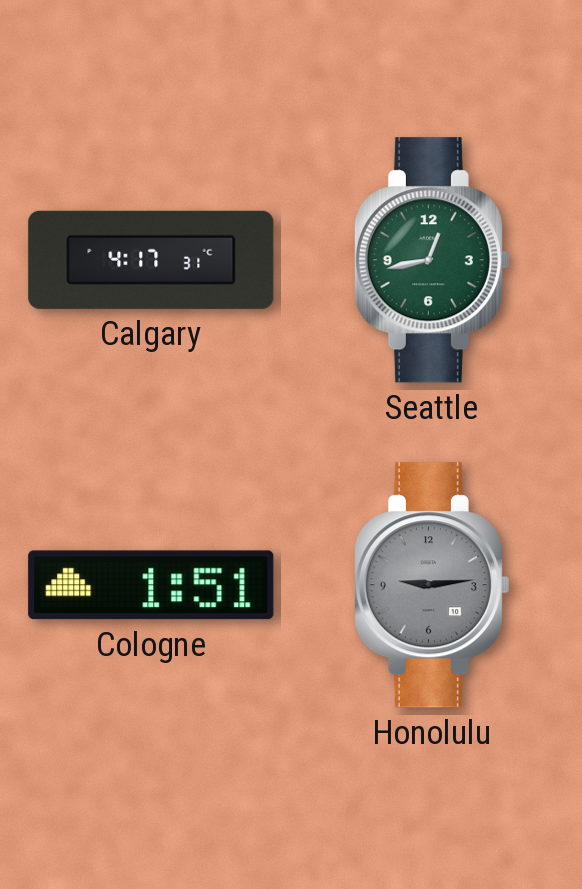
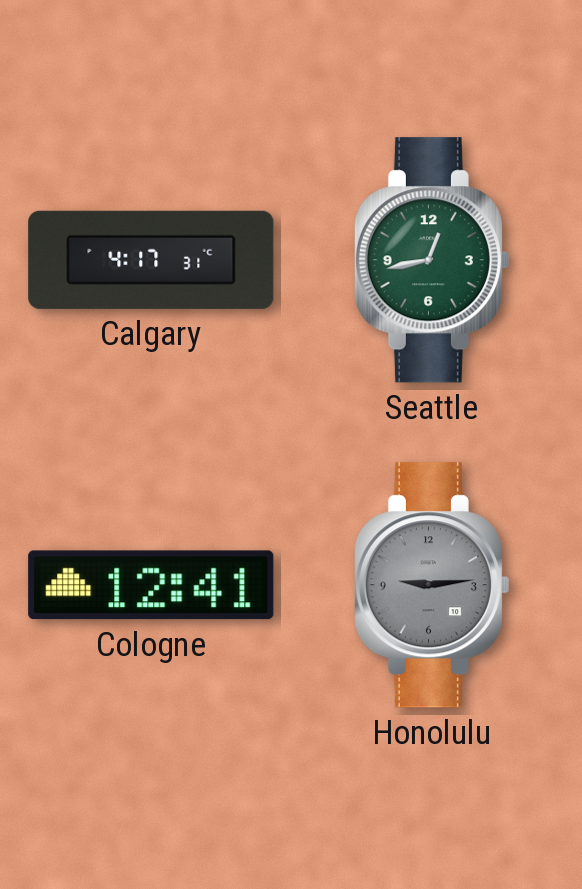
Cologne: 1:51 -> 12:41
